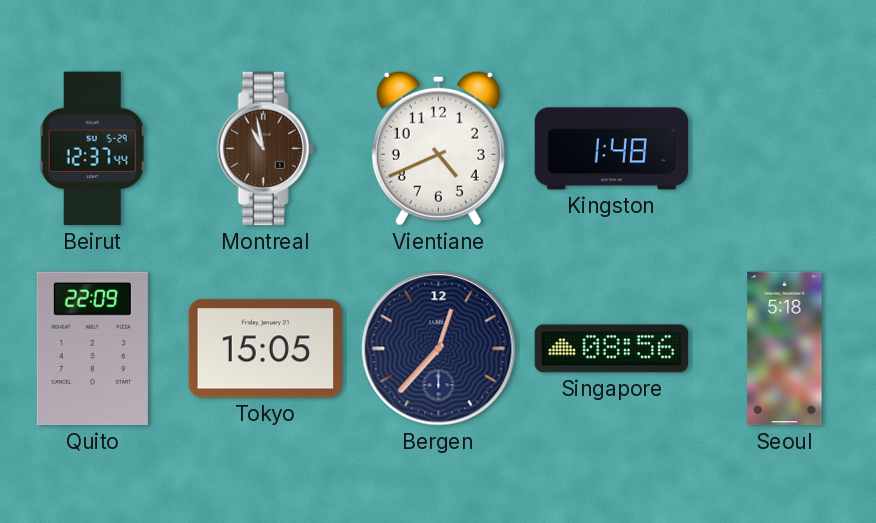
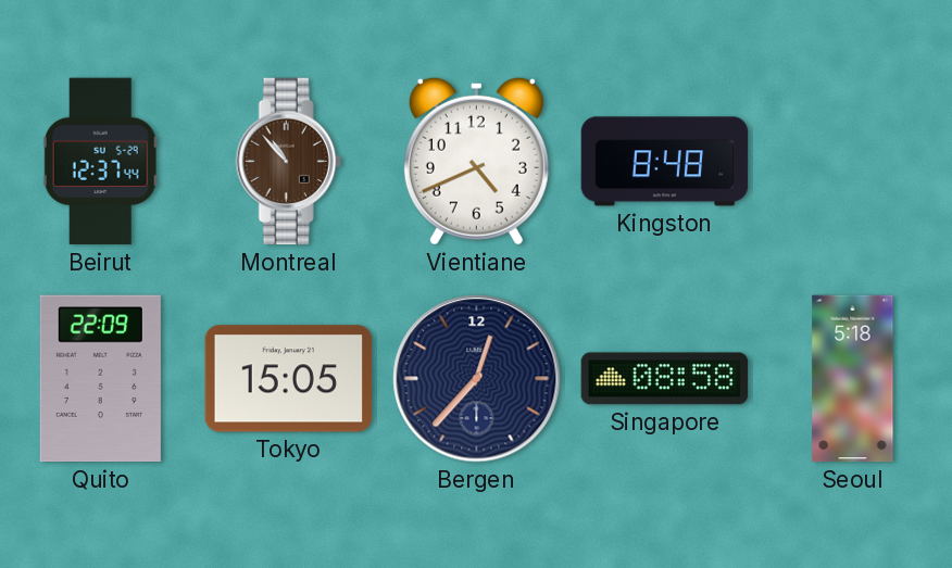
Montreal: 10:58 -> 10:53
Kingston: 1:48 -> 8:48
Singapore: 08:56 -> 08:58
